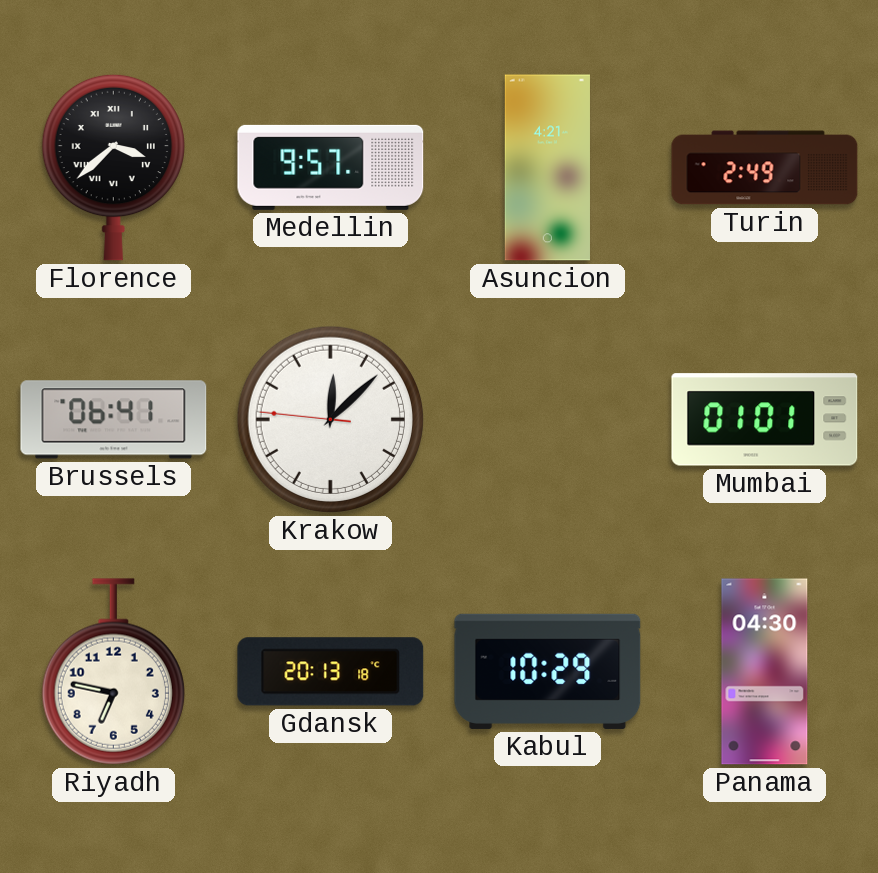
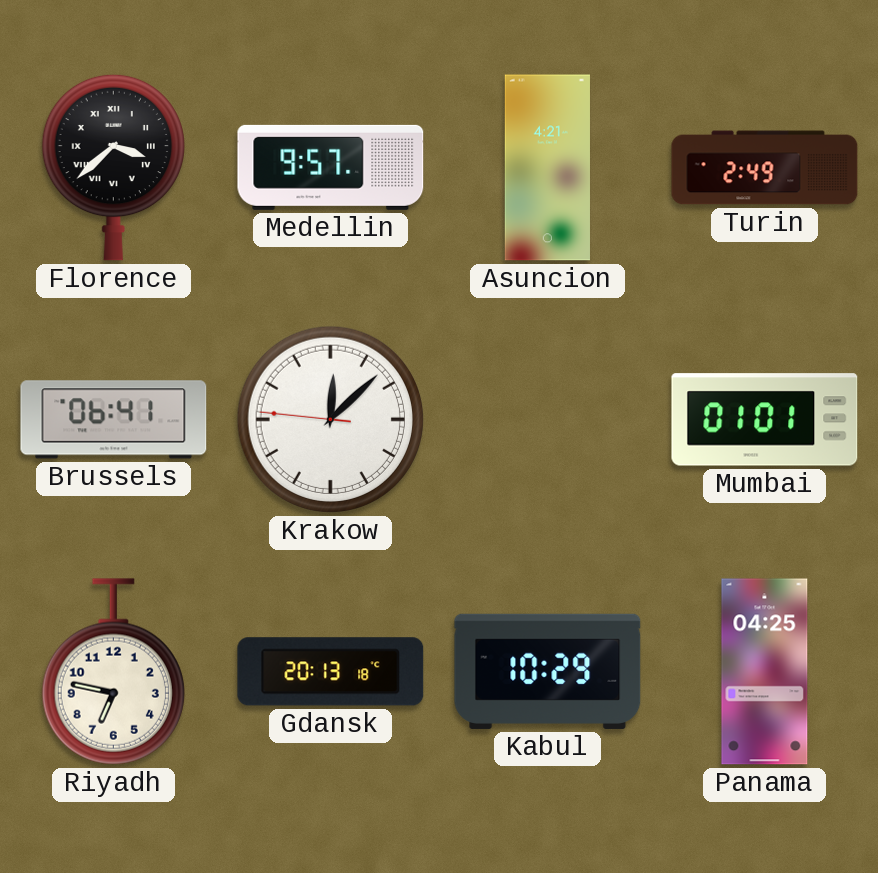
Panama: 04:30 -> 04:25
